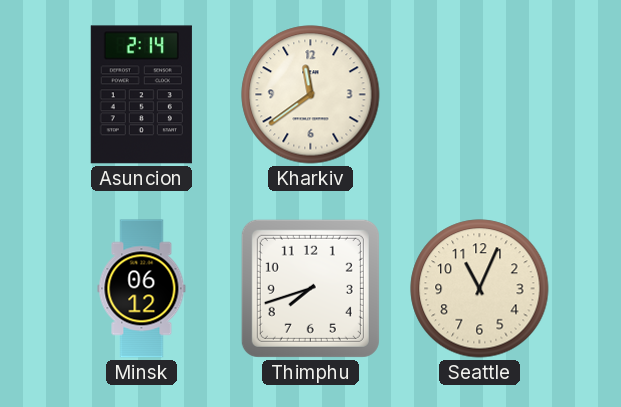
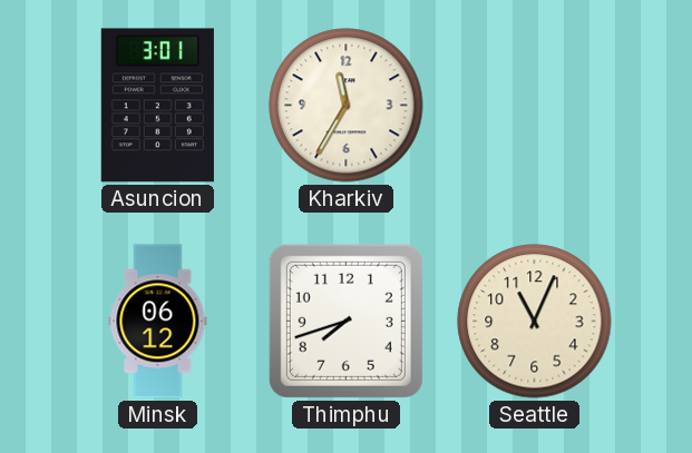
Asuncion: 2:14 -> 3:01
Kharkiv: 11:39 -> 11:35
